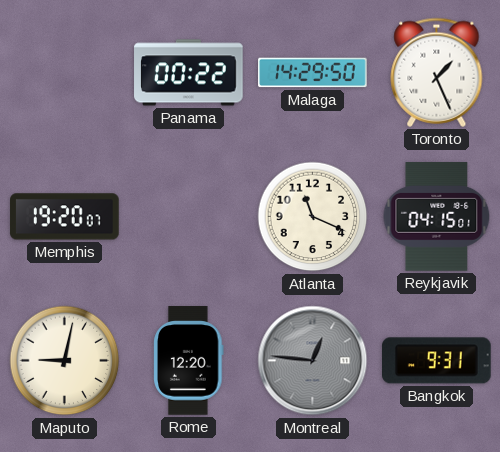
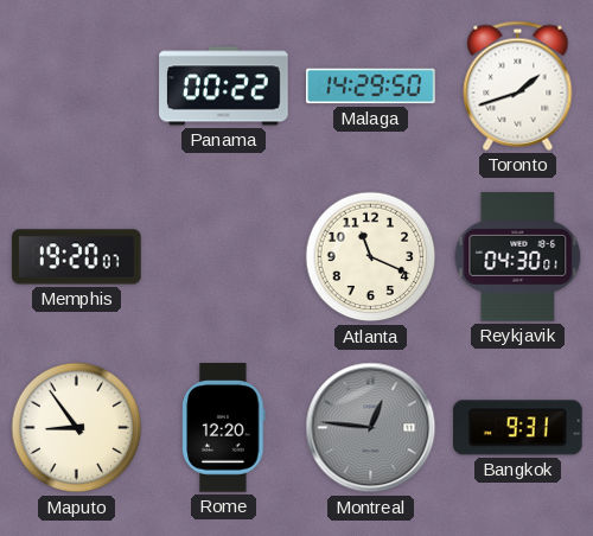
Toronto: 1:26 -> 1:42
Reykjavik: 04:15 -> 04:30
Maputo: 9:02 -> 8:54
